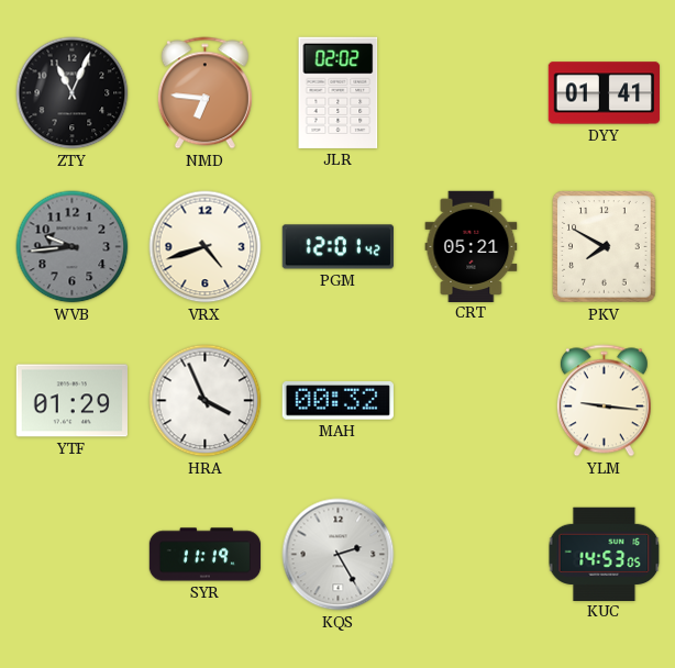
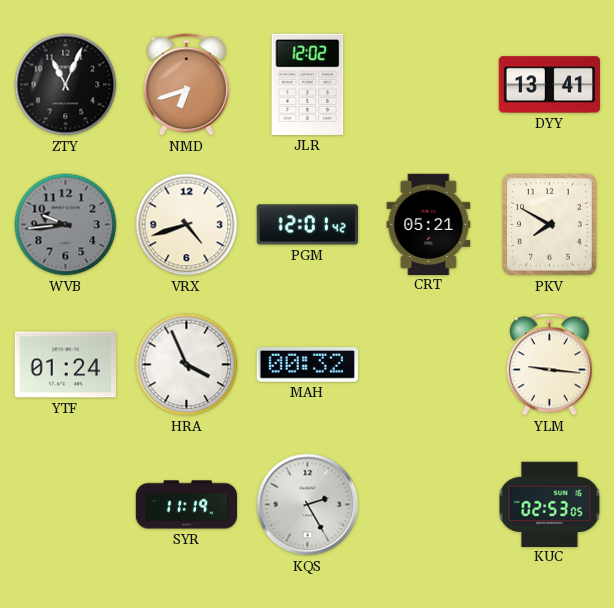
NMD: 6:46 -> 6:42
JLR: 02:02 -> 12:02
DYY: 01:41 -> 13:41
YTF: 01:29 -> 01:24
KUC: 14:53 -> 02:53
